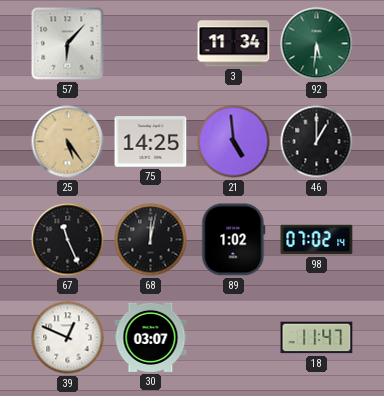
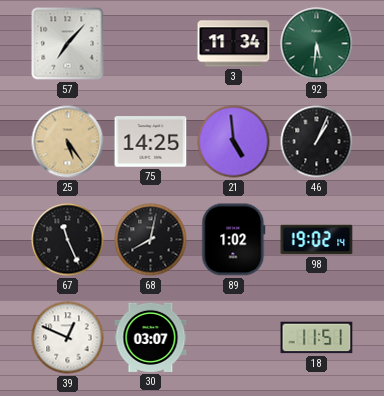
57: 6:07 -> 7:07
46: 1:00 -> 1:04
68: 12:02 -> 8:02
98: 07:02 -> 19:02
18: 11:47 -> 11:51
